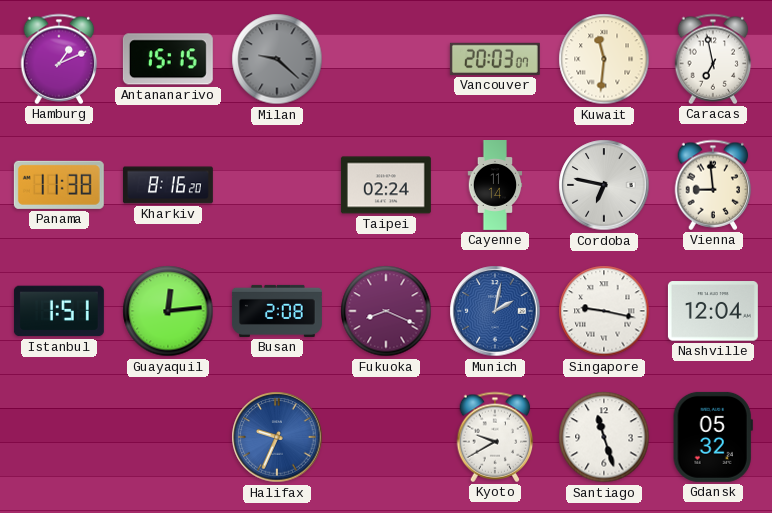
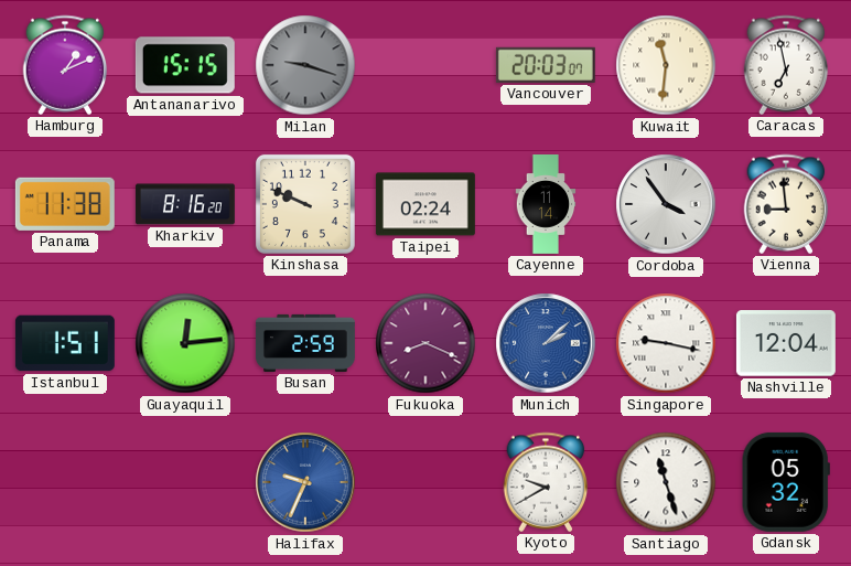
Milan: 9:22 -> 9:18
Kinshasa: none -> 9:49
Cordoba: 6:47 -> 3:54
Busan: 2:08 -> 2:59
Munich: 2:02 -> 2:08
